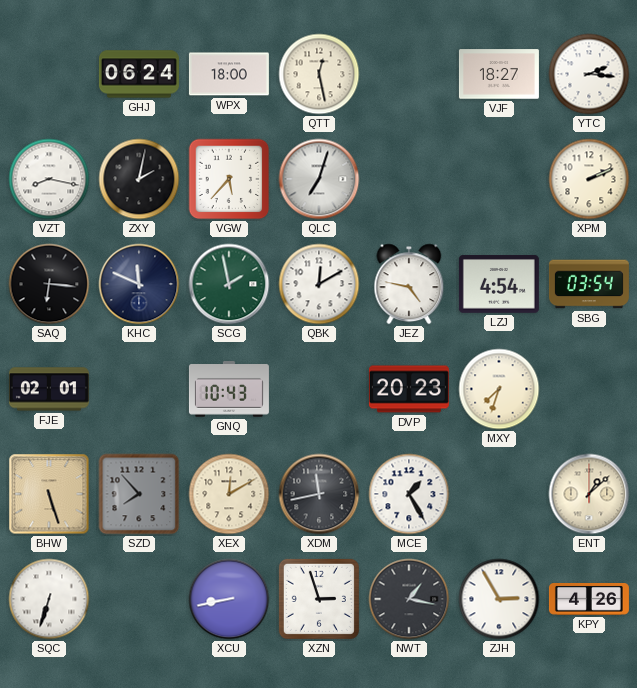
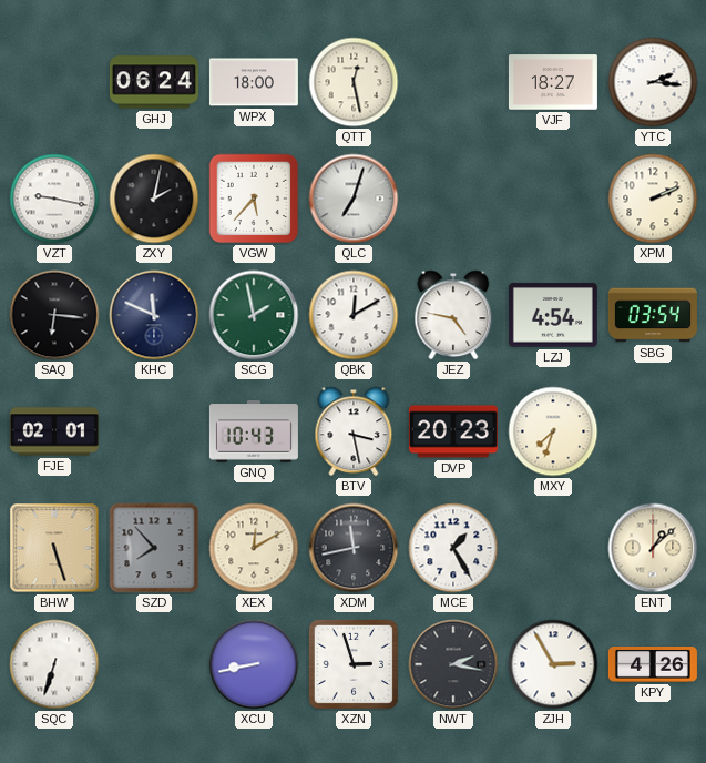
VZT: 8:17 -> 9:17
BTV: none -> 3:28
NWT: 1:17 -> 2:17
